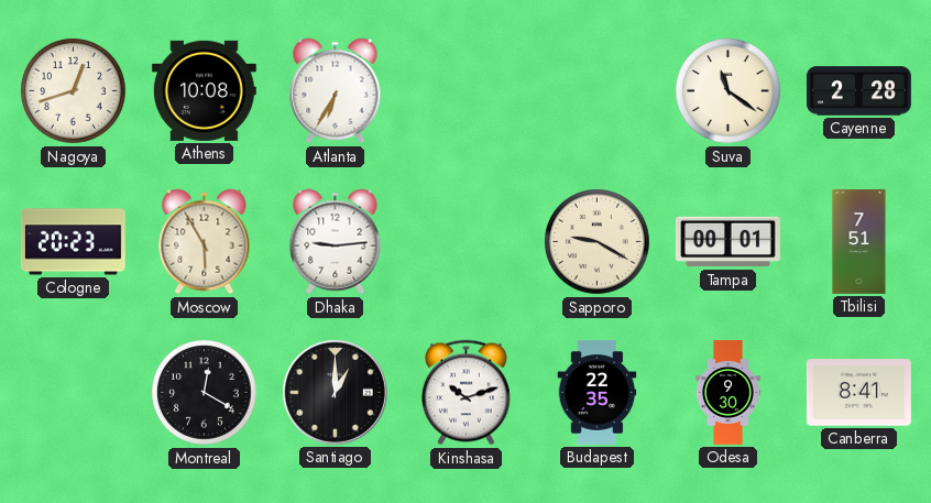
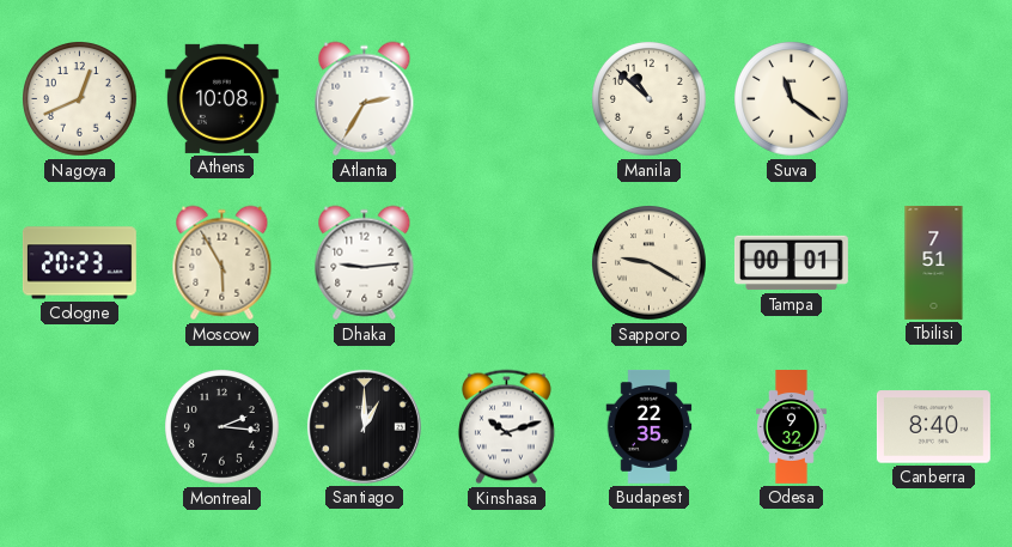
Nagoya: 12:42 -> 12:41
Atlanta: 6:35 -> 2:35
Manila: none -> 10:52
Cayenne: 2:28 -> none
Montreal: 12:20 -> 2:16
Odesa: 9:30 -> 9:32
Canberra: 8:41 -> 8:40
